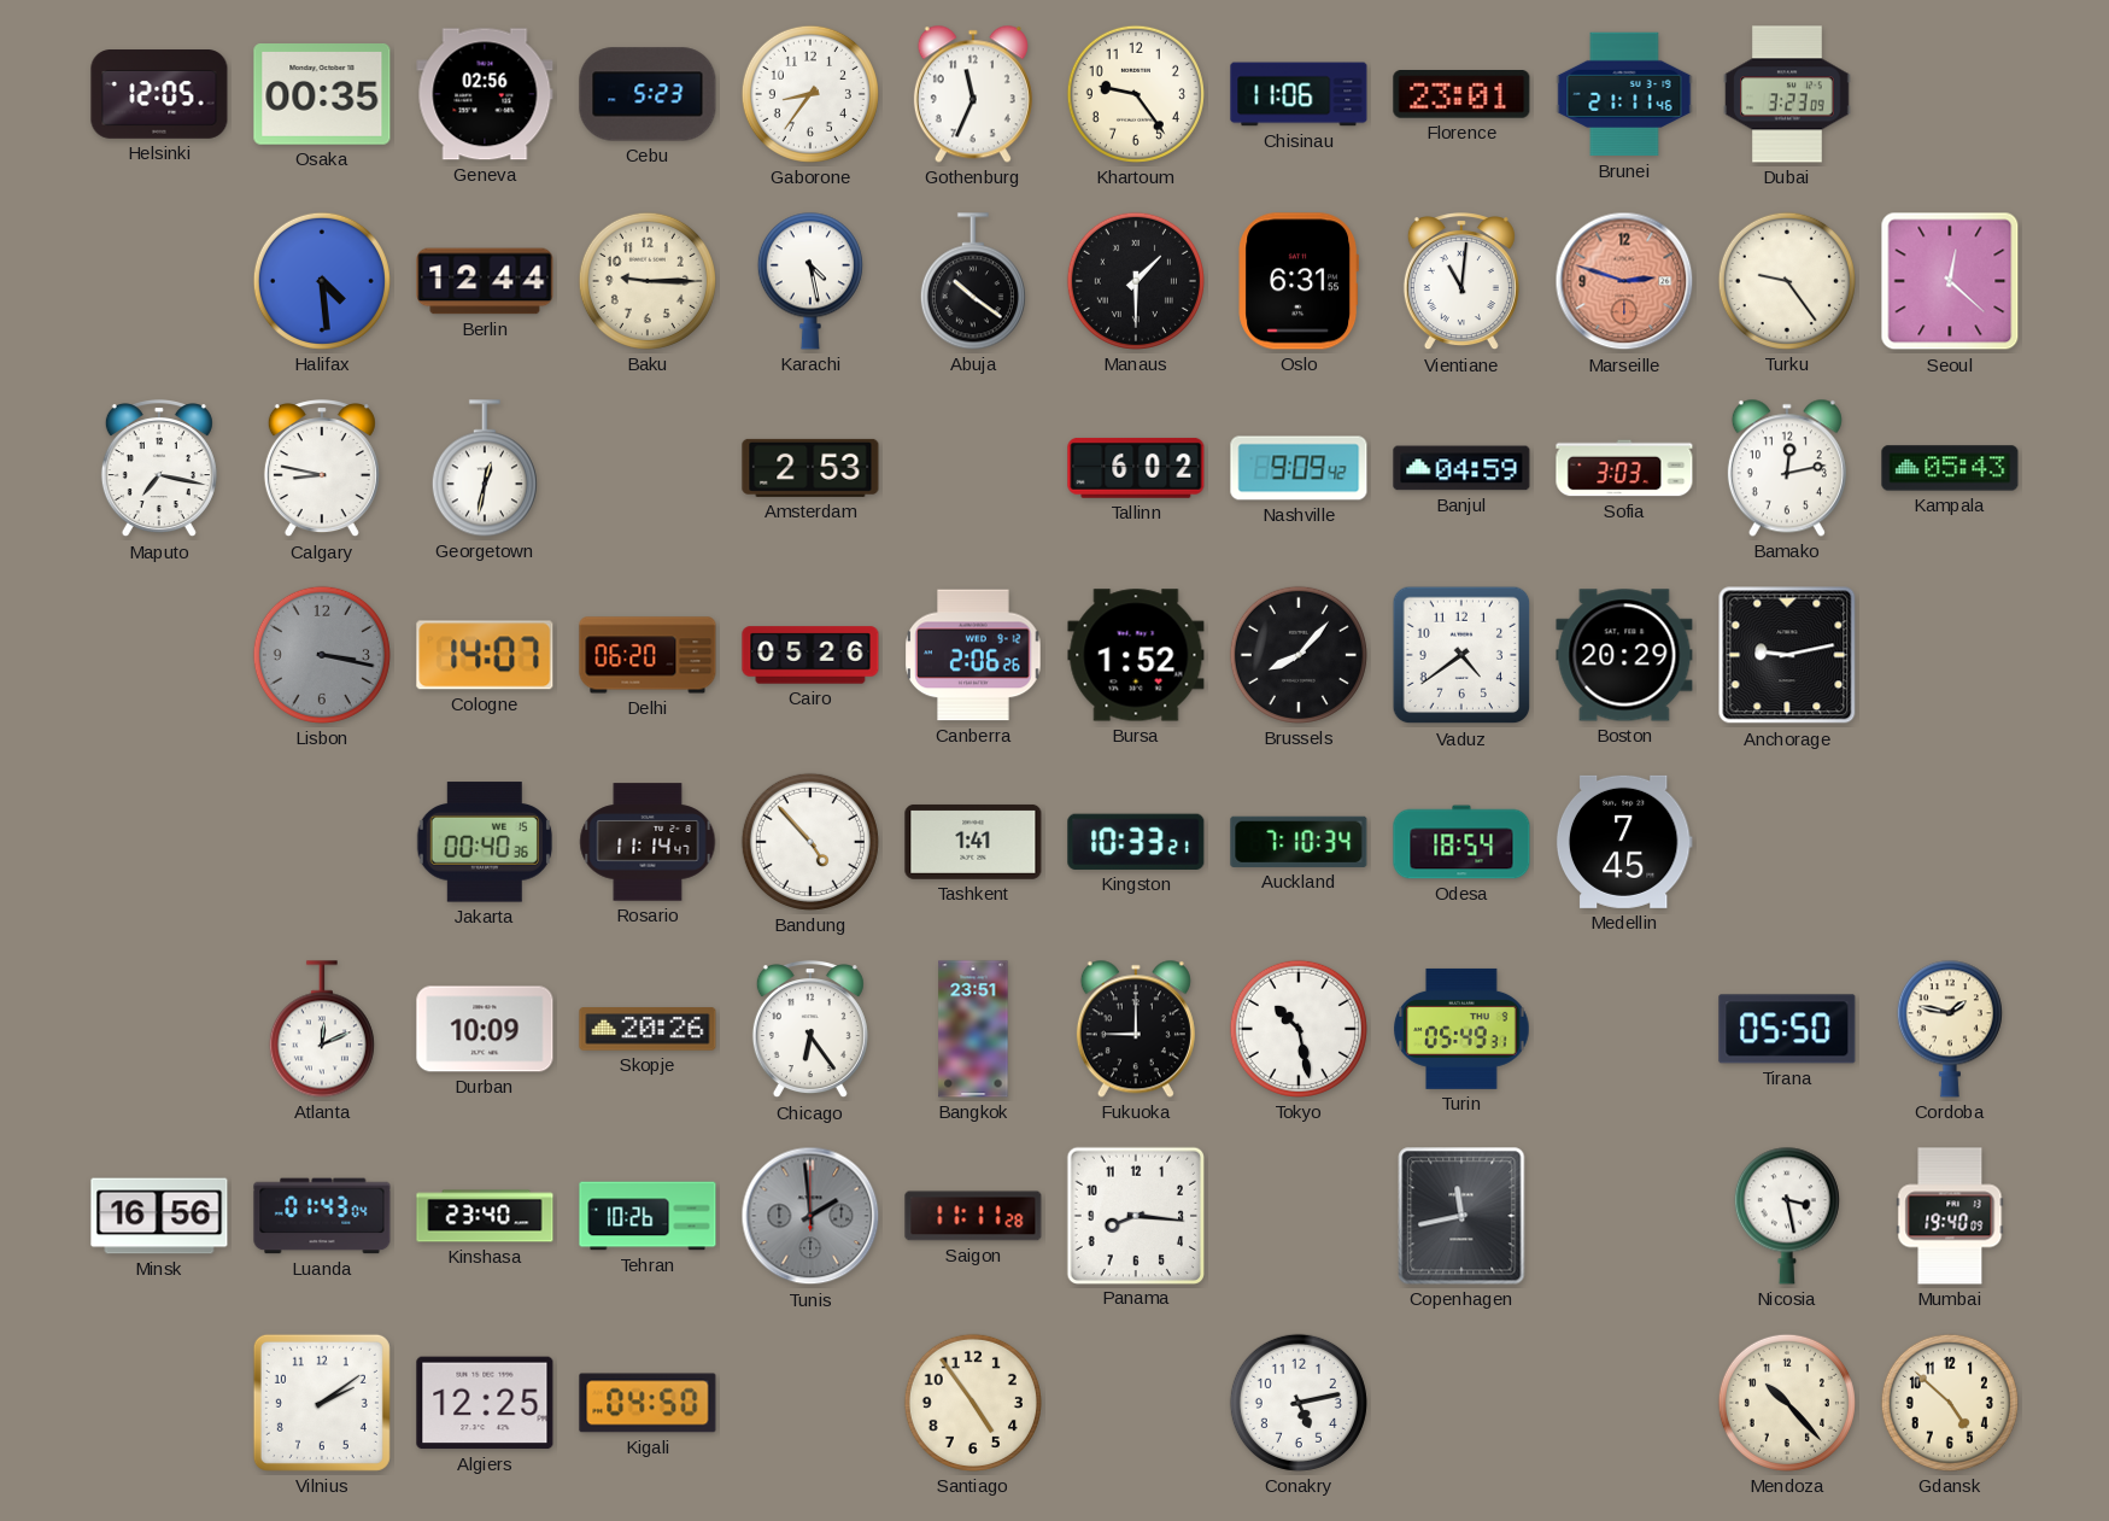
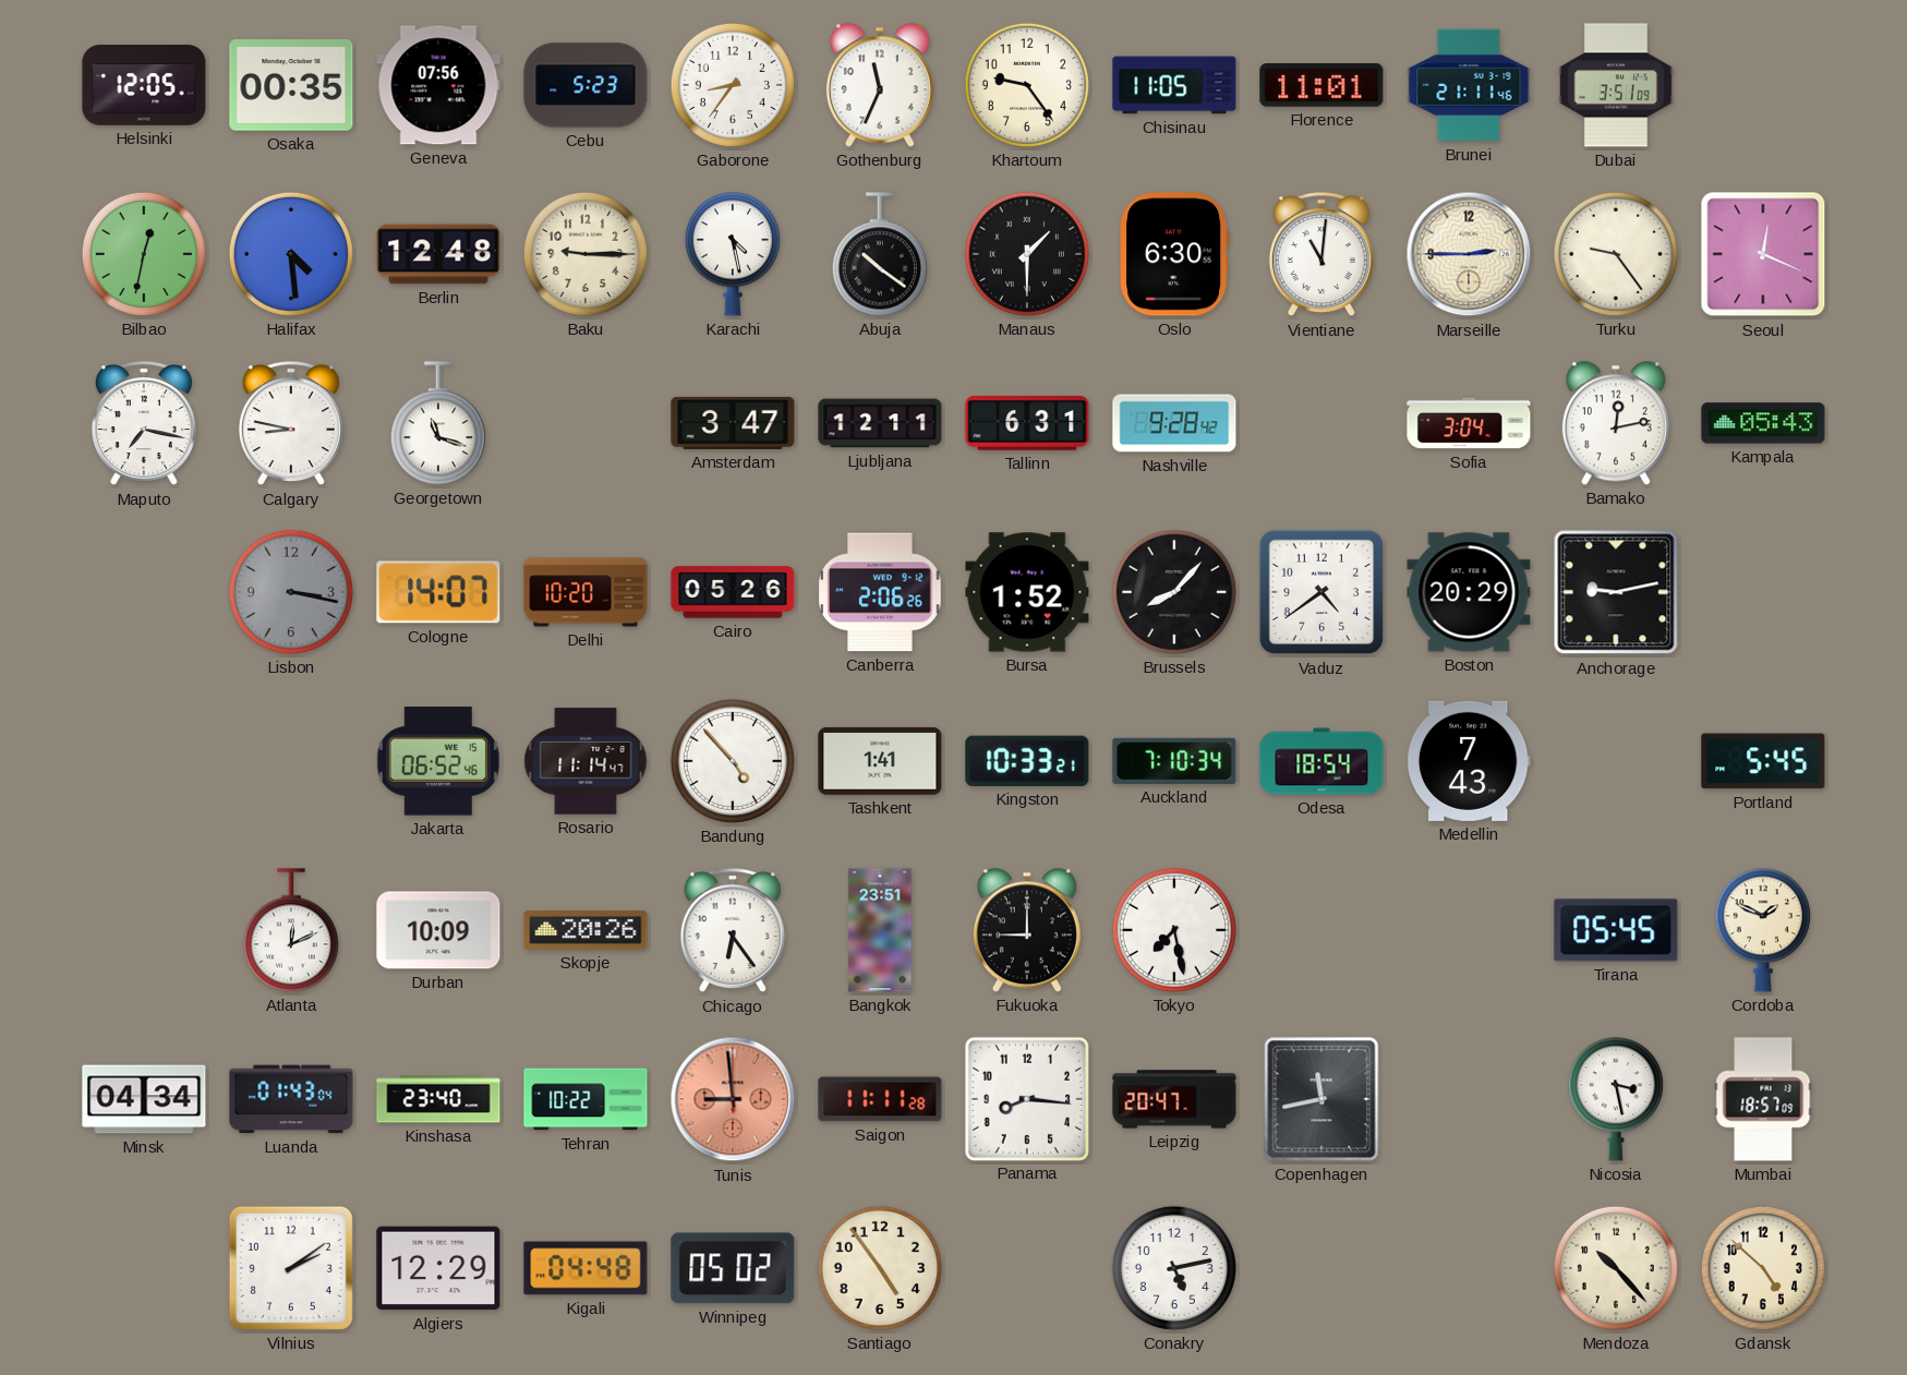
Geneva: 02:56 -> 07:56
Chisinau: 11:06 -> 11:05
Florence: 23:01 -> 11:01
Dubai: 3:23 -> 3:51
Bilbao: none -> 12:32
Berlin: 12:44 -> 12:48
Oslo: 6:31 -> 6:30
Marseille: 2:48 -> 2:45
Marseille dial: salmon -> cream
Seoul: 12:22 -> 12:19
Georgetown: 12:32 -> 11:18
Amsterdam: 2:53 -> 3:47
Ljubljana: none -> 12:11
Tallinn: 6:02 -> 6:31
Nashville: 9:09 -> 9:28
Banjul: 04:59 -> none
Sofia: 3:03 -> 3:04
Delhi: 06:20 -> 10:20
Jakarta: 00:40 -> 06:52
Medellin: 7:45 -> 7:43
Portland: none -> 5:45
Tokyo: 10:28 -> 7:28
Turin: 05:49 -> none
Tirana: 05:50 -> 05:45
Cordoba: 1:47 -> 1:49
Minsk: 16:56 -> 04:34
Tehran: 10:26 -> 10:22
Tunis: 1:59 -> 8:59
Tunis dial: grey -> salmon
Leipzig: none -> 20:47
Mumbai: 19:40 -> 18:57
Algiers: 12:25 -> 12:29
Kigali: 04:50 -> 04:48
Winnipeg: none -> 05:02
